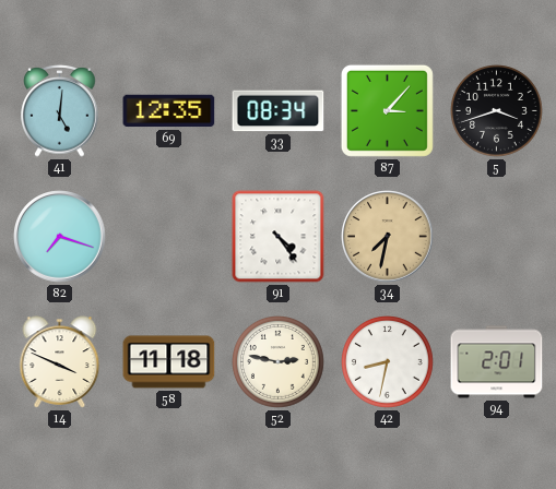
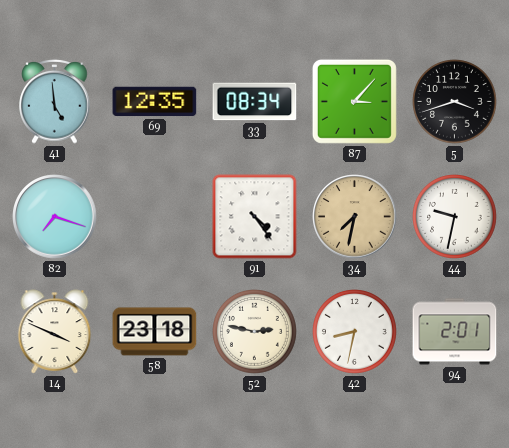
41: 5:01 -> 4:59
44: none -> 9:32
58: 11:18 -> 23:18
